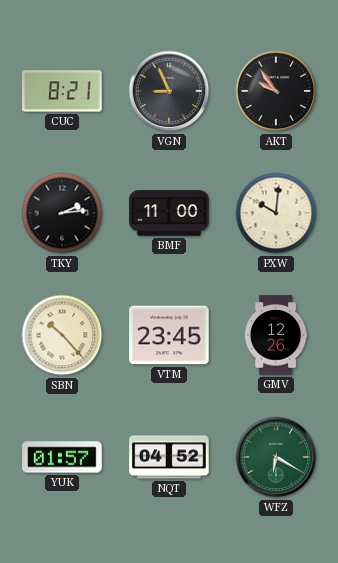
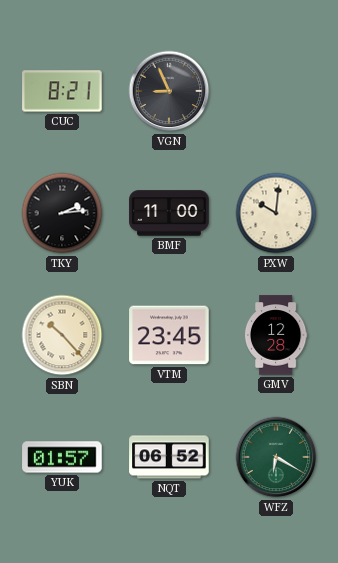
AKT: 9:54 -> none
GMV: 12:26 -> 12:28
NQT: 04:52 -> 06:52
